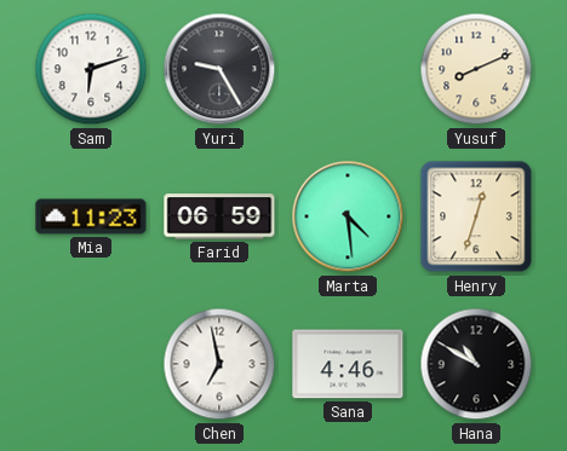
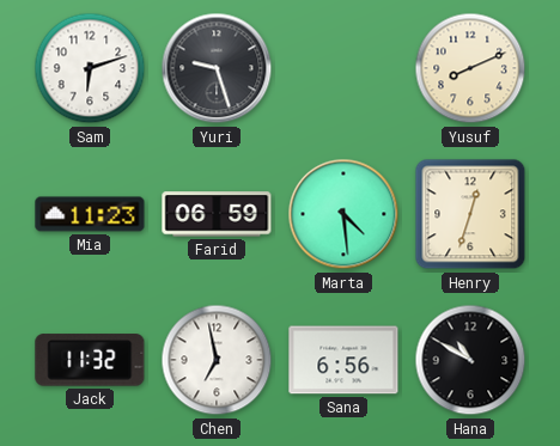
Yuri: 9:25 -> 9:27
Jack: none -> 11:32
Sana: 4:46 -> 6:56
